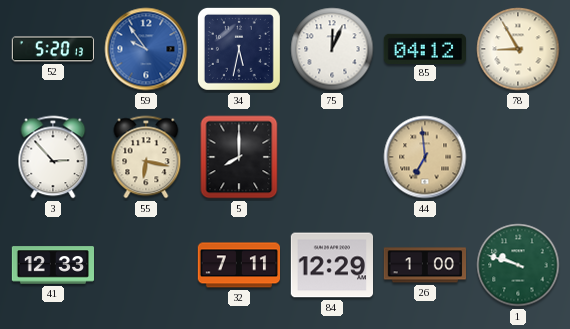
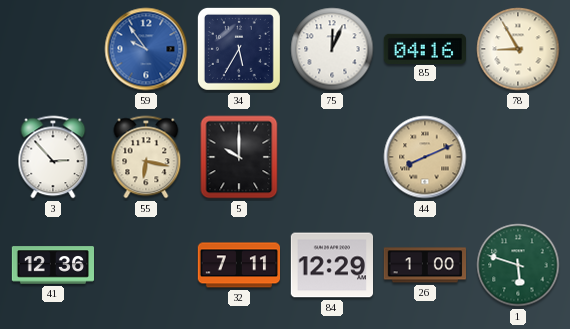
52: 5:20 -> none
34: 5:32 -> 5:35
85: 04:12 -> 04:16
5: 8:00 -> 10:00
44: 6:59 -> 8:11
41: 12:33 -> 12:36
1: 9:48 -> 5:48
